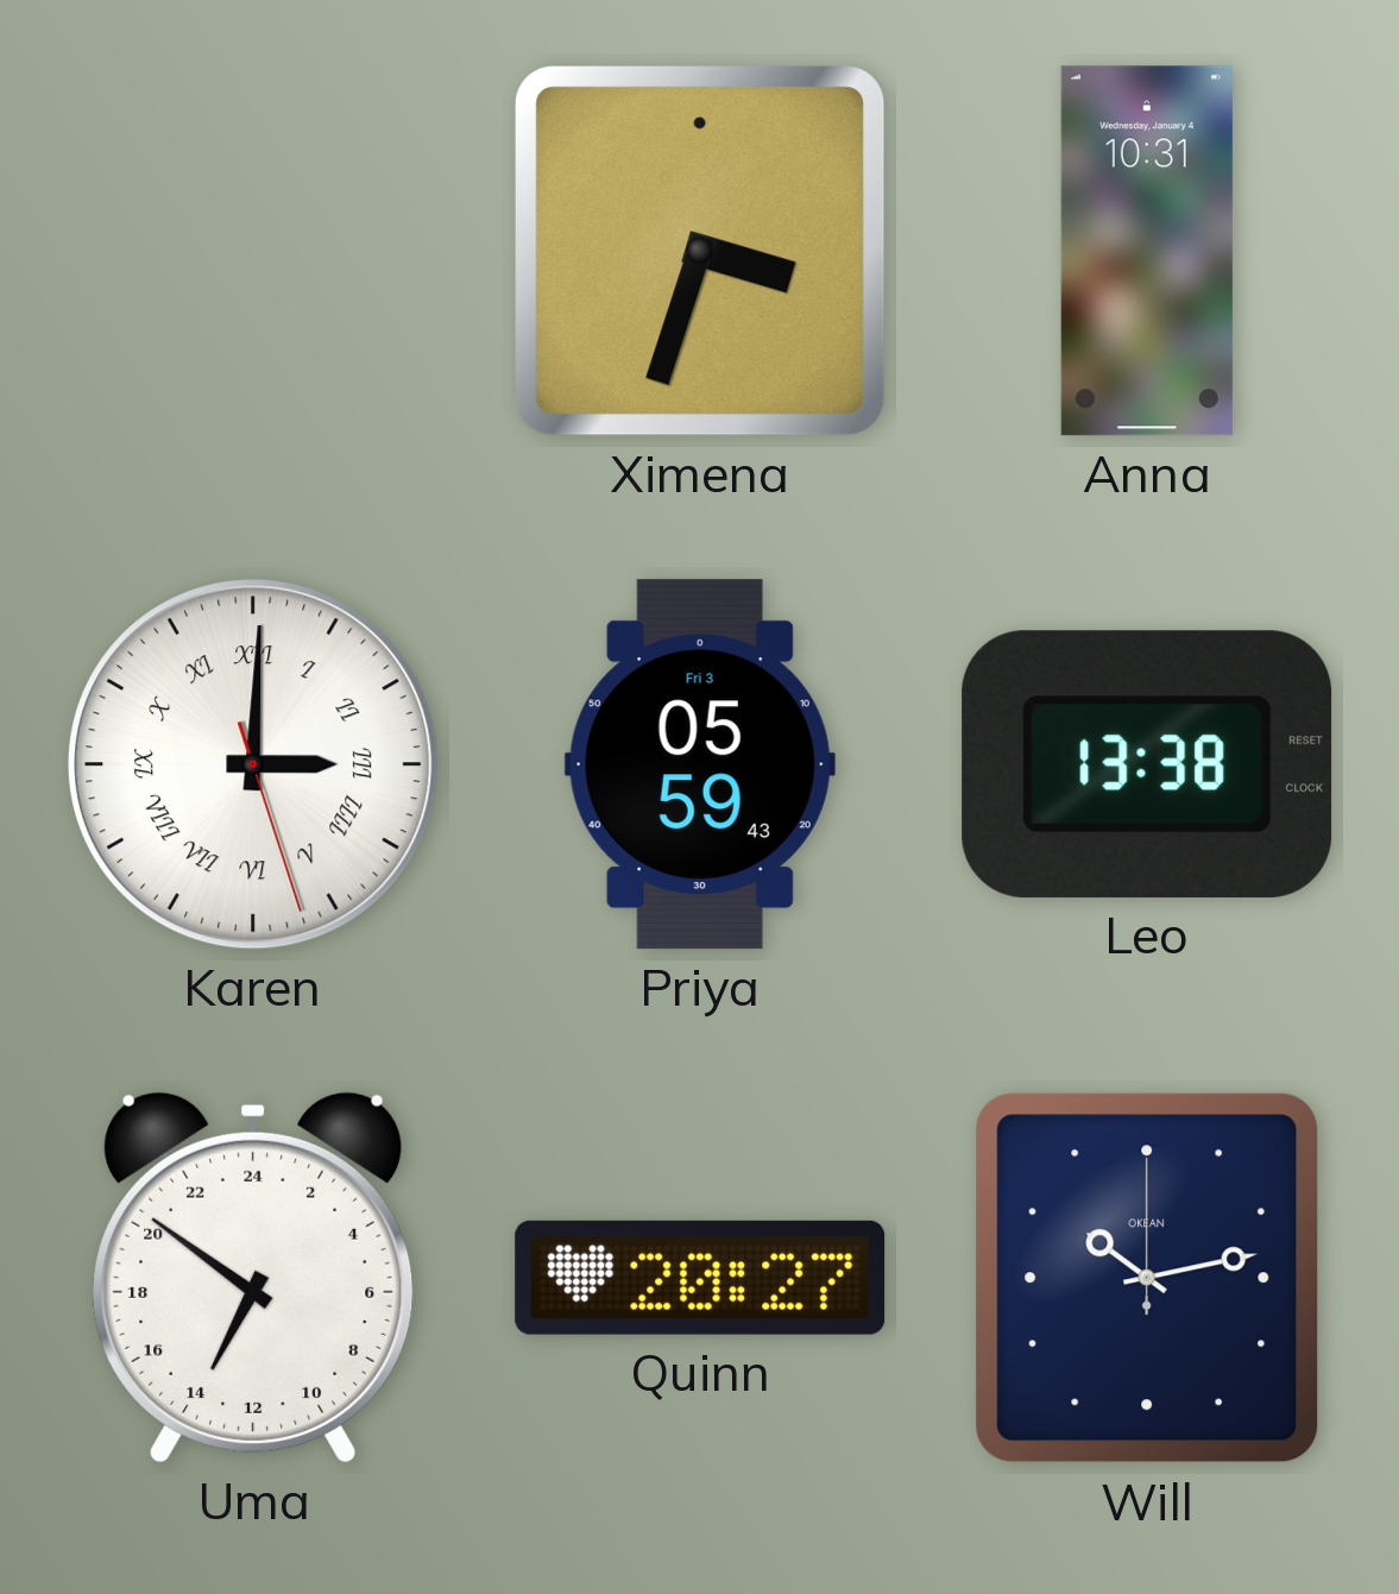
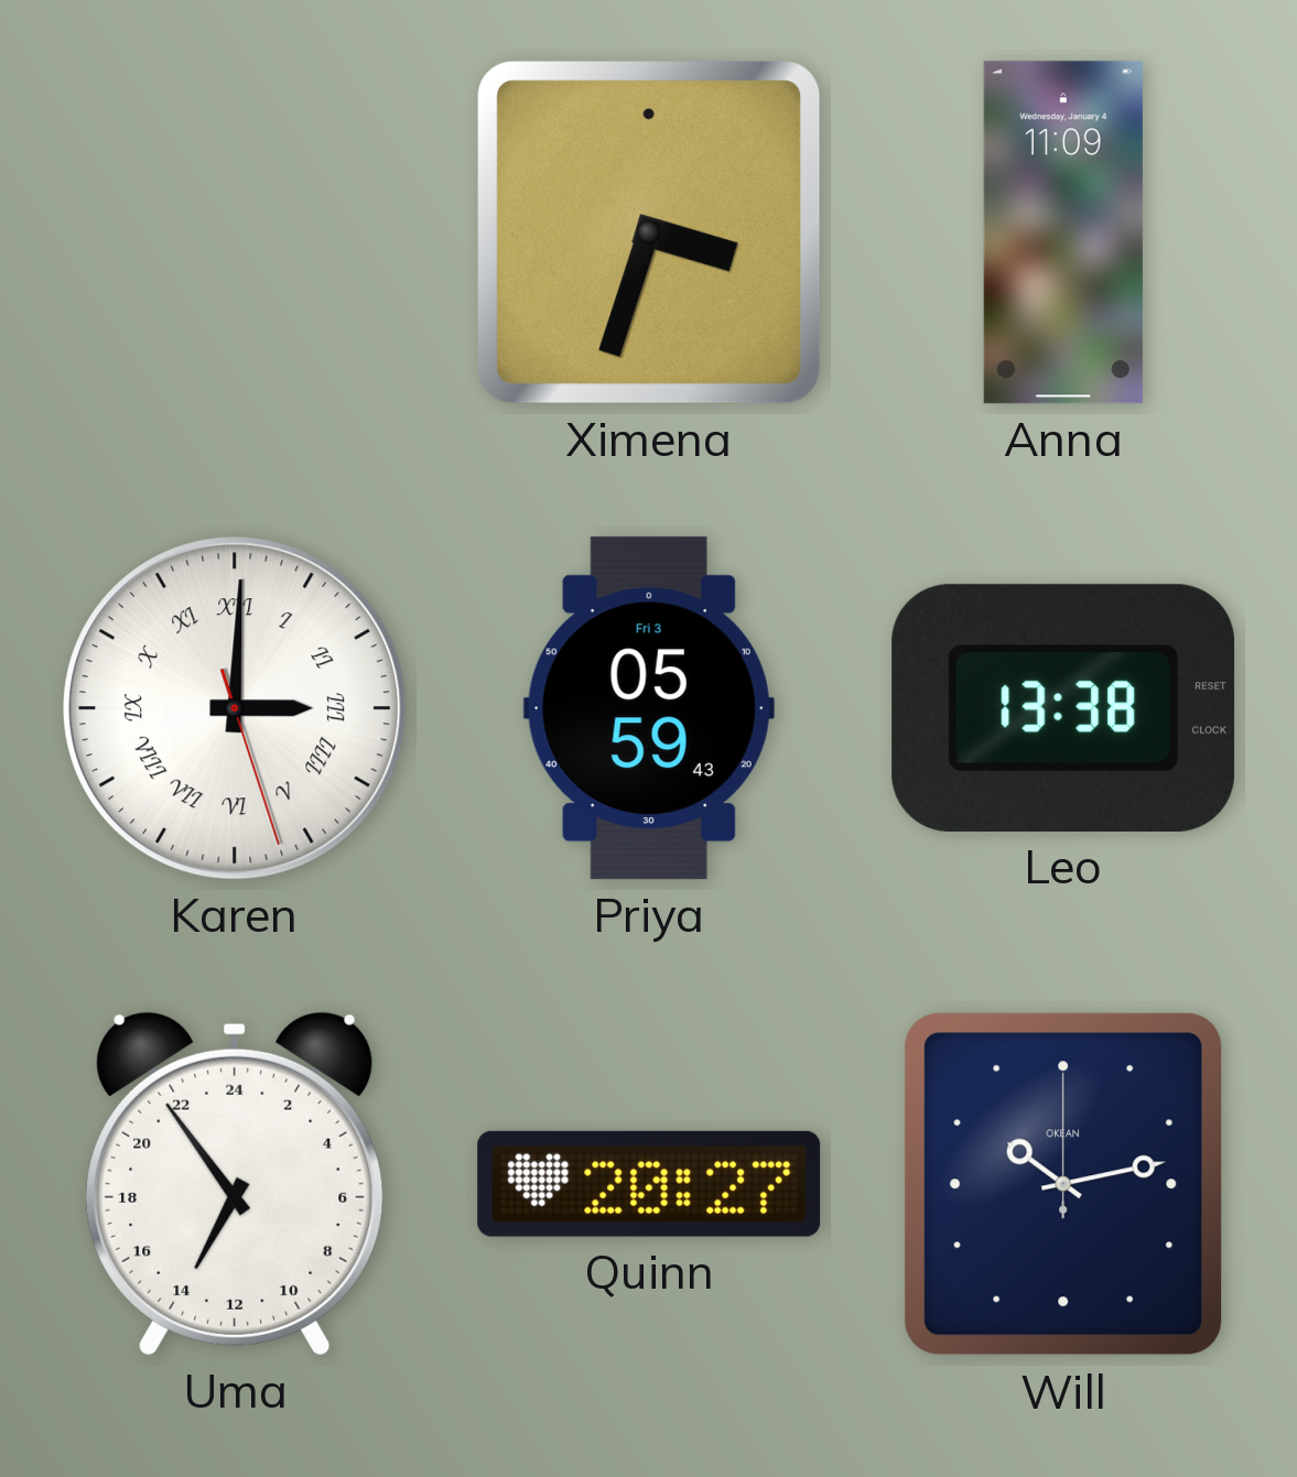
Anna: 10:31 -> 11:09
Uma: 13:51 -> 13:54
